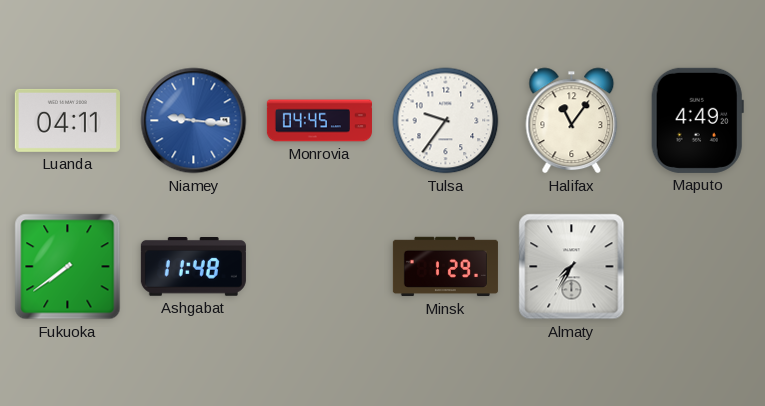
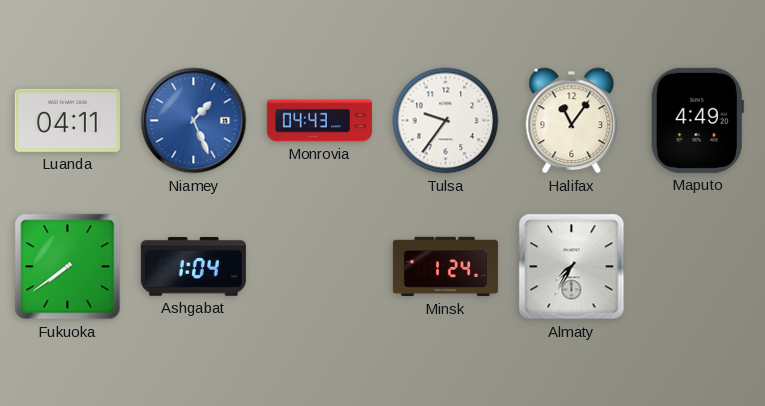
Niamey: 9:16 -> 1:26
Monrovia: 04:45 -> 04:43
Ashgabat: 11:48 -> 1:04
Minsk: 1:29 -> 1:24
